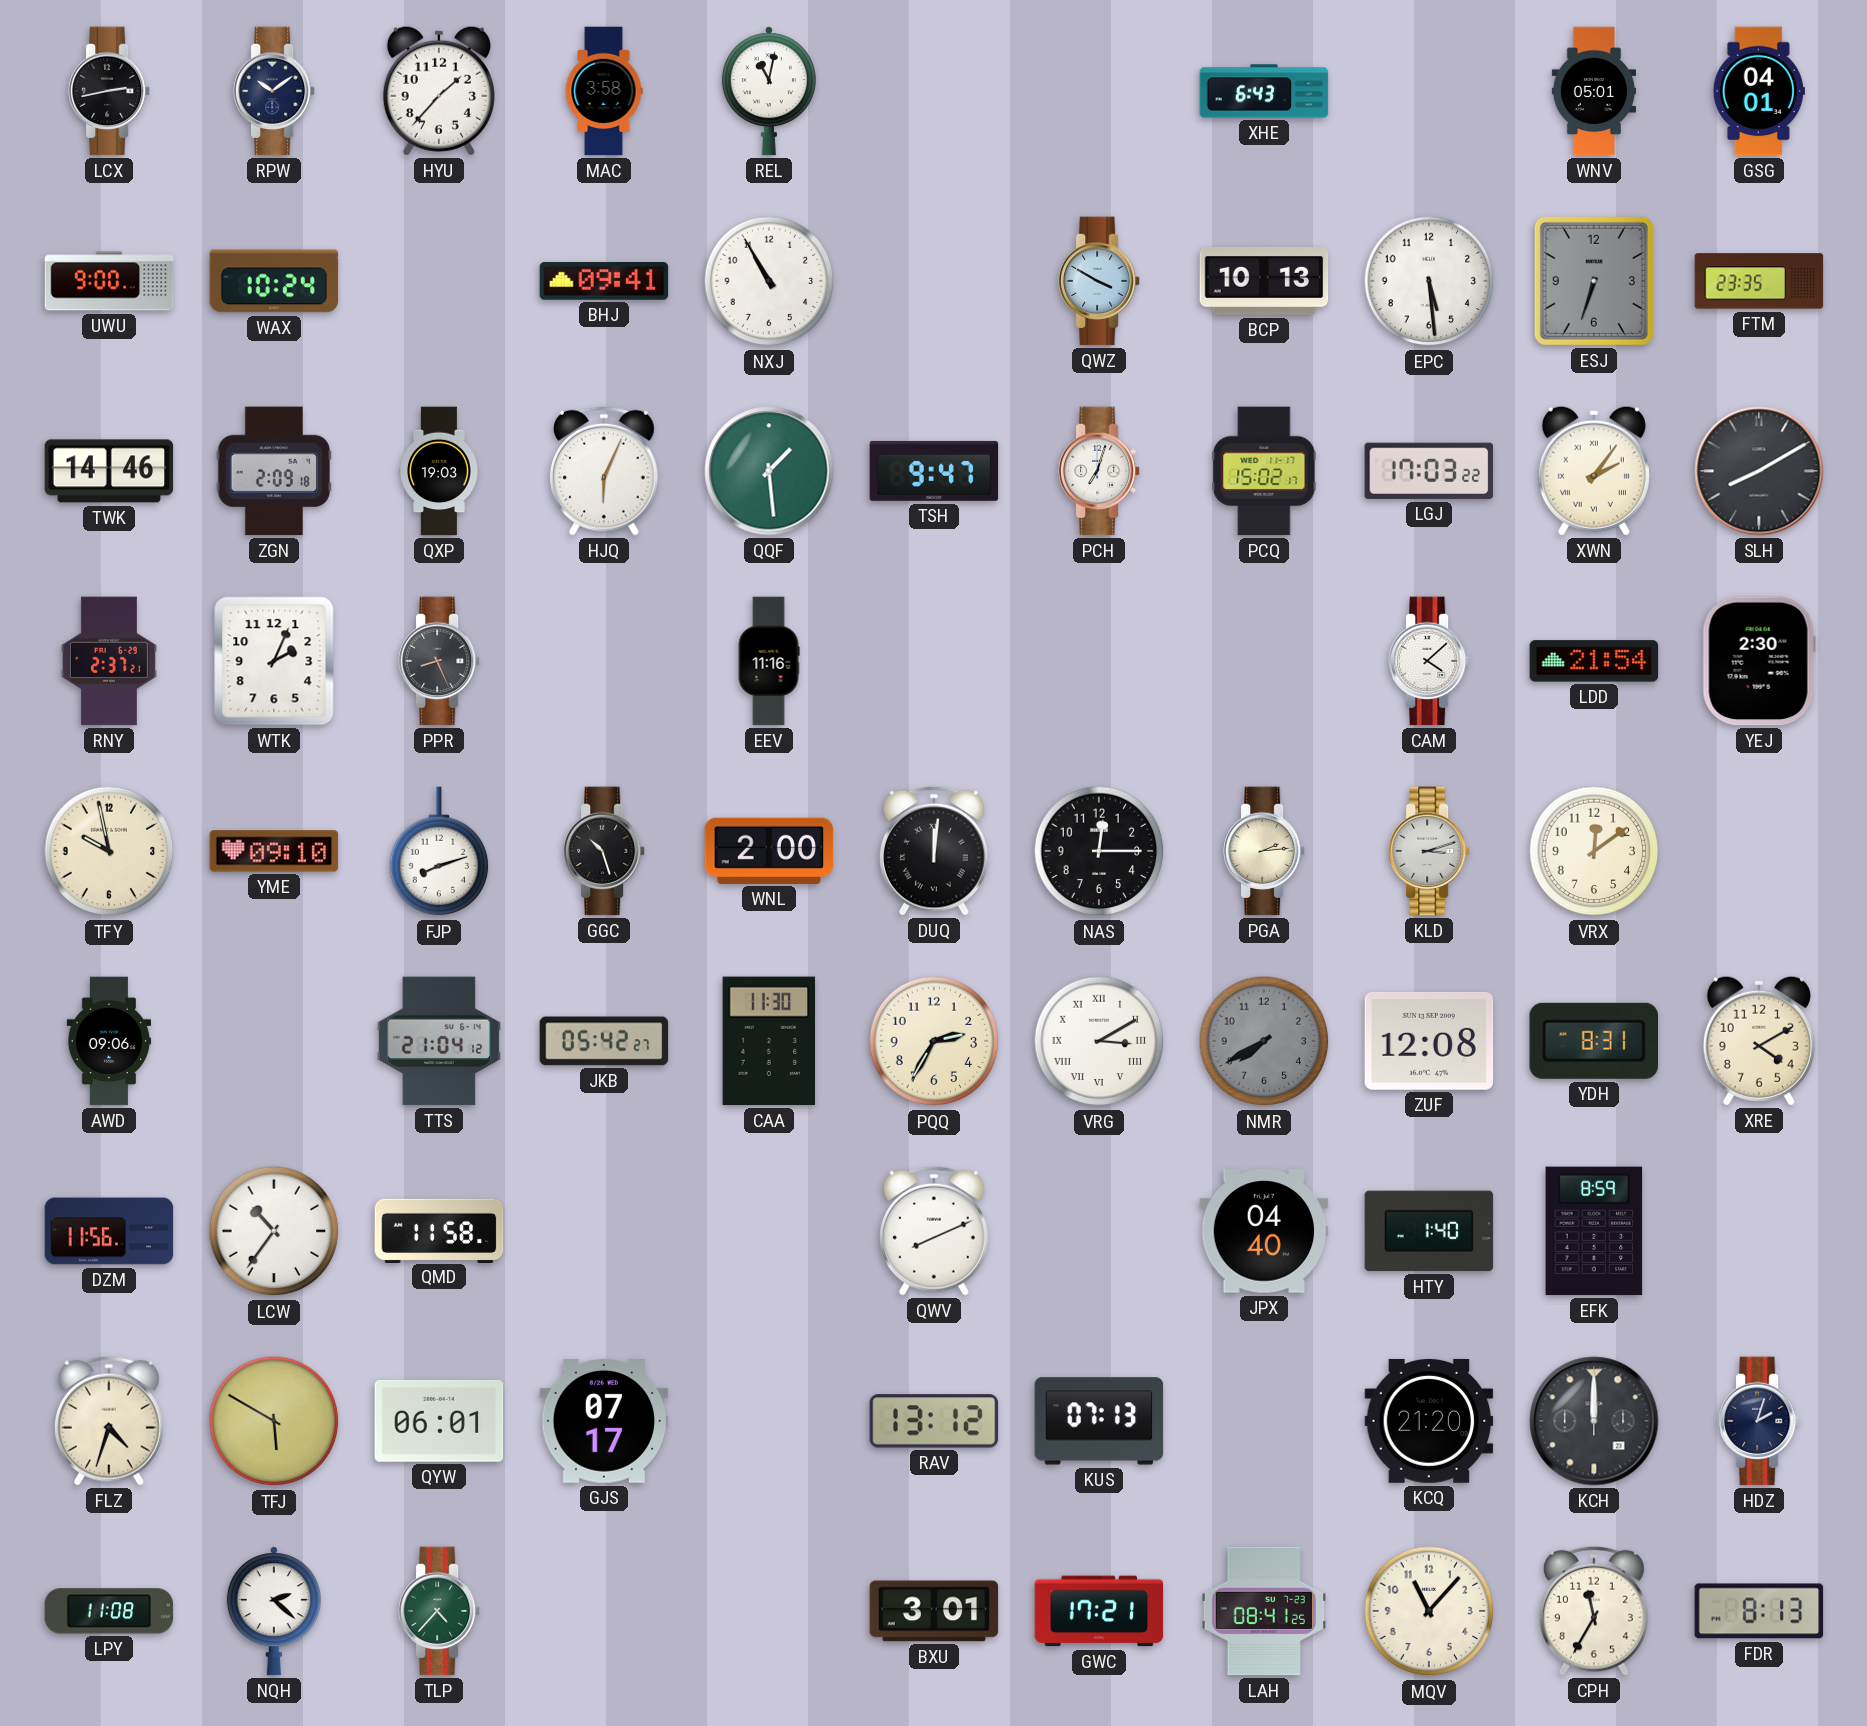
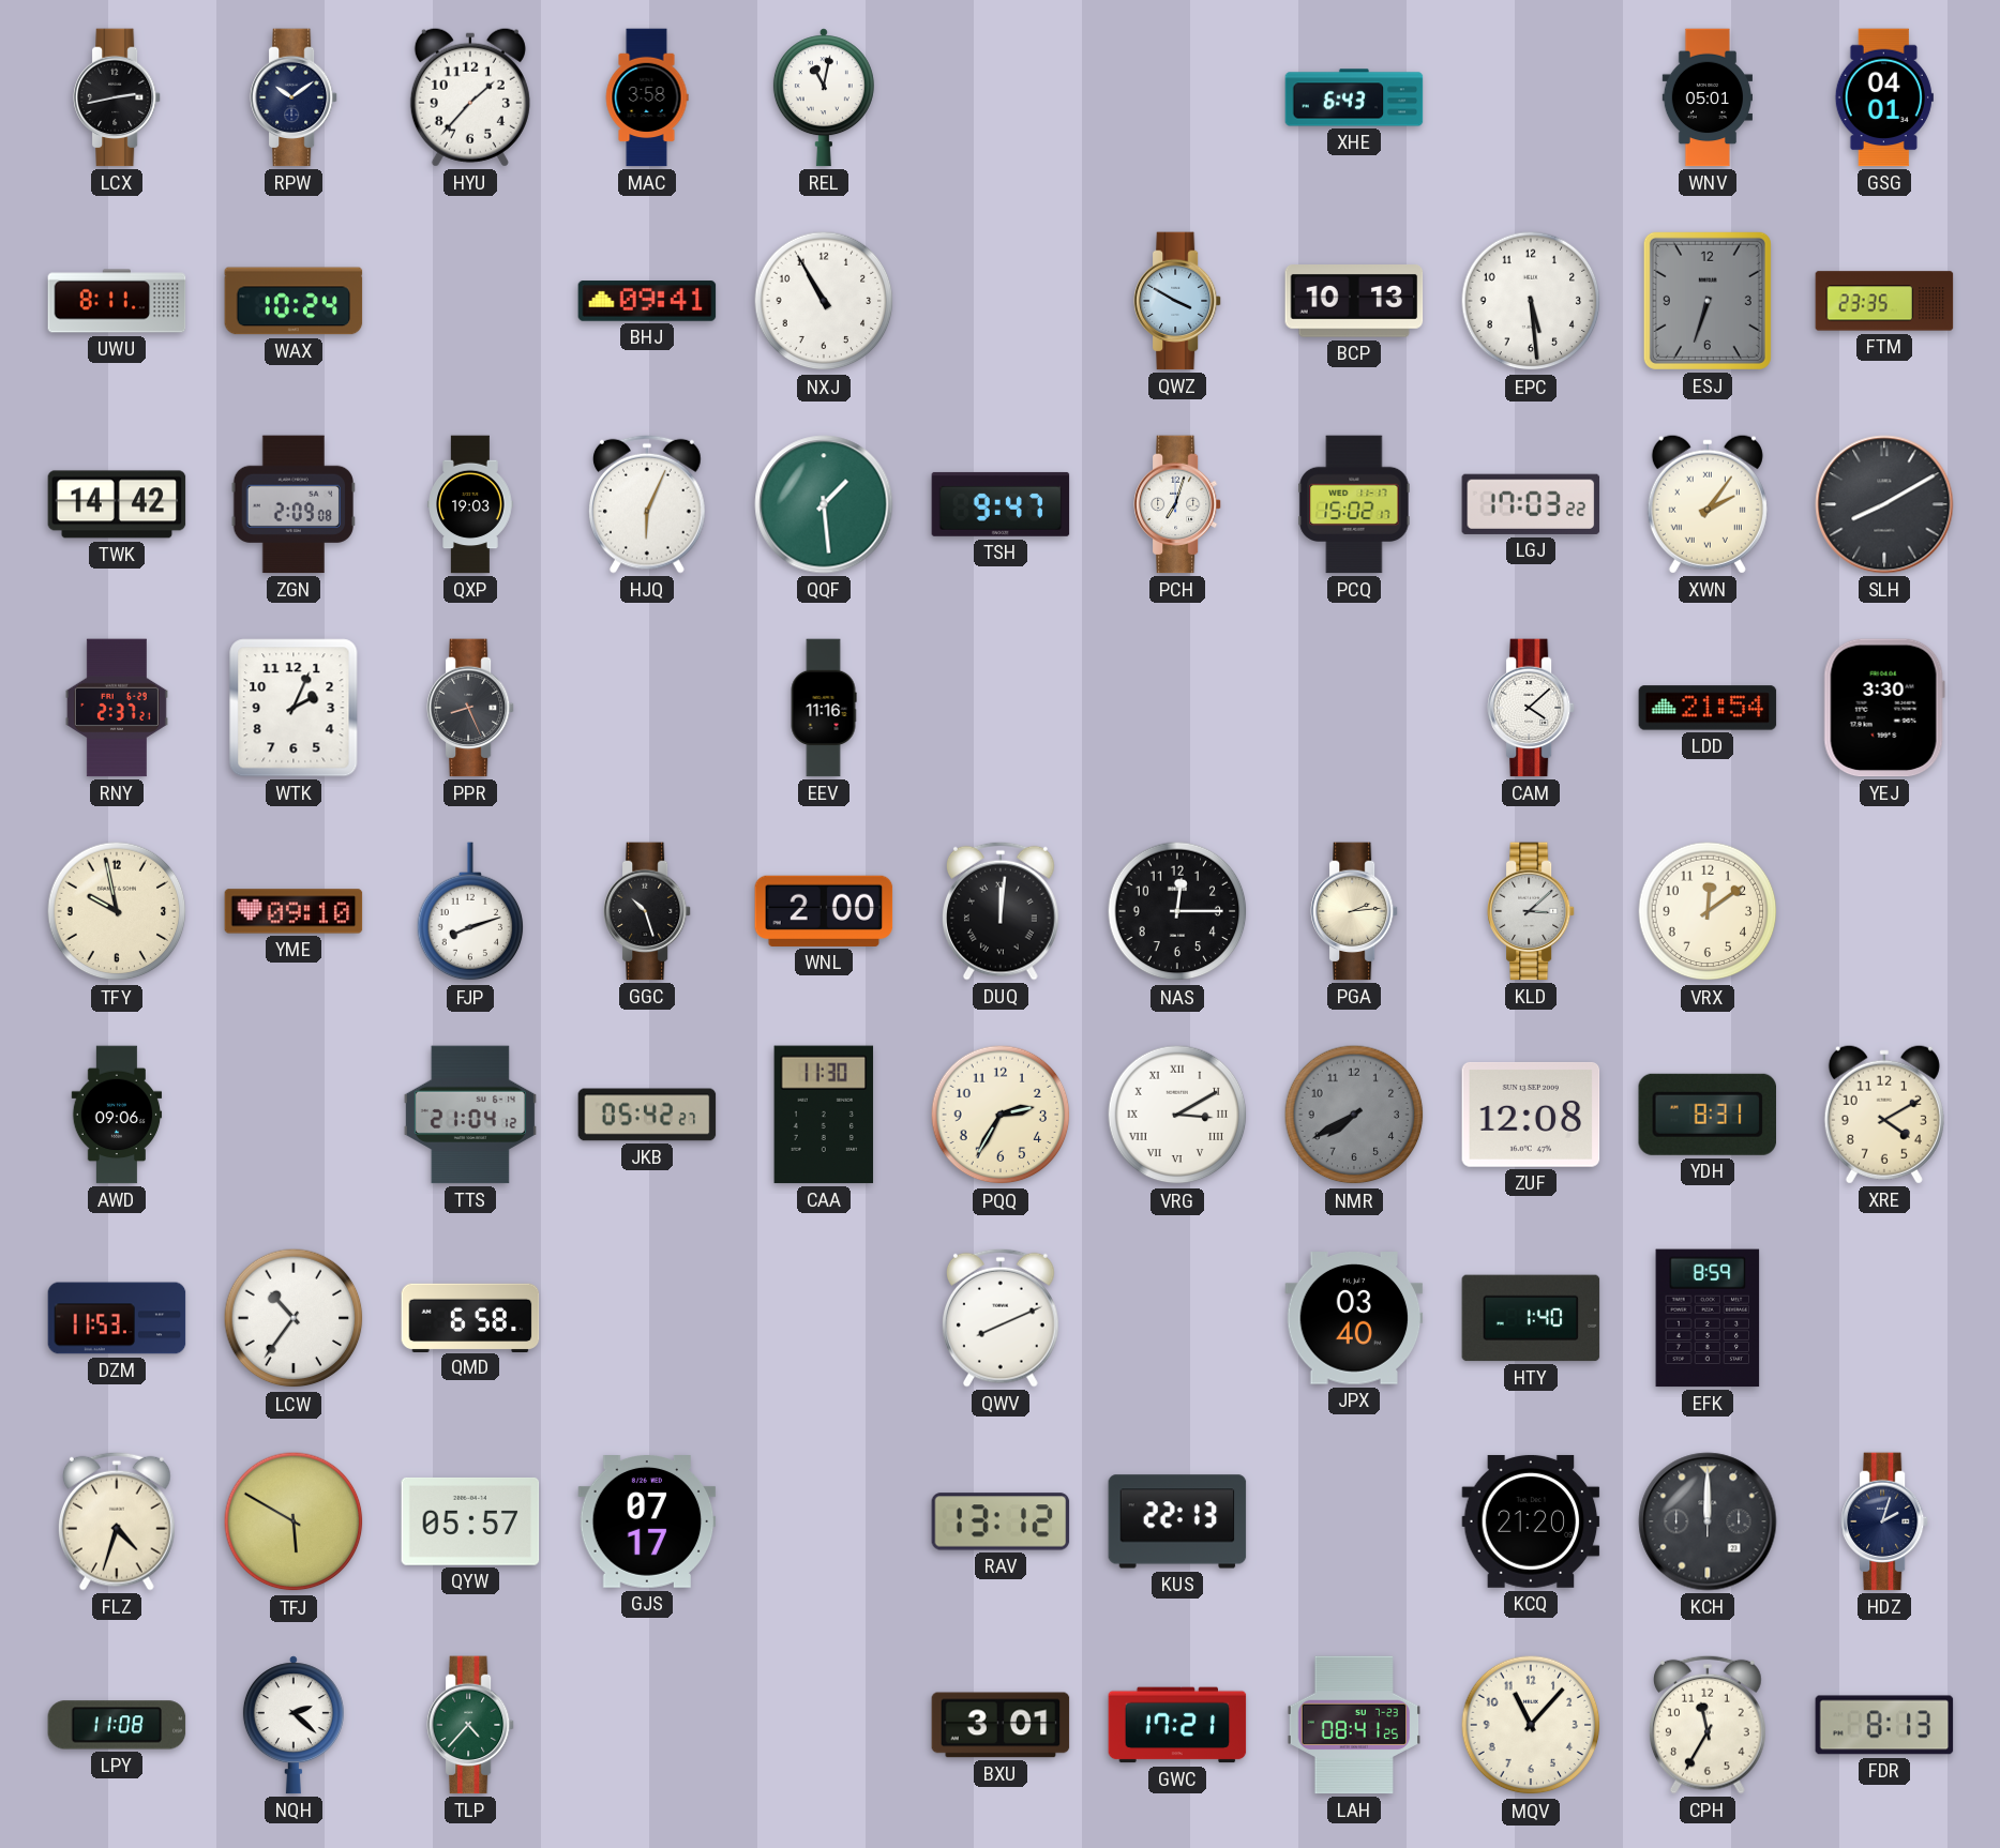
UWU: 9:00 -> 8:11
TWK: 14:46 -> 14:42
ZGN: 2:09:18 -> 2:09:08
YEJ: 2:30 -> 3:30
KLD: 3:12 -> 3:08
DZM: 11:56 -> 11:53
QMD: 11:58 -> 6:58
JPX: 04:40 -> 03:40
QYW: 06:01 -> 05:57
KUS: 07:13 -> 22:13
